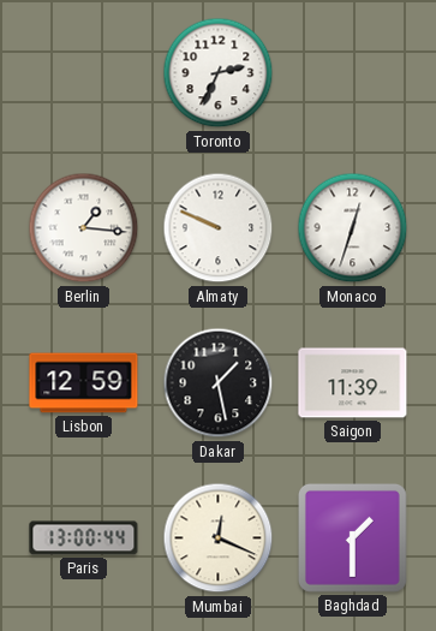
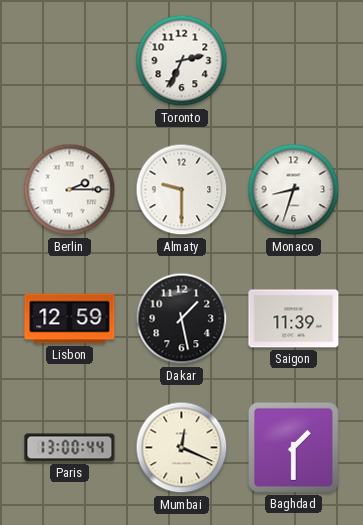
Berlin: 1:16 -> 2:15
Almaty: 9:49 -> 9:30
Monaco: 12:33 -> 8:33
